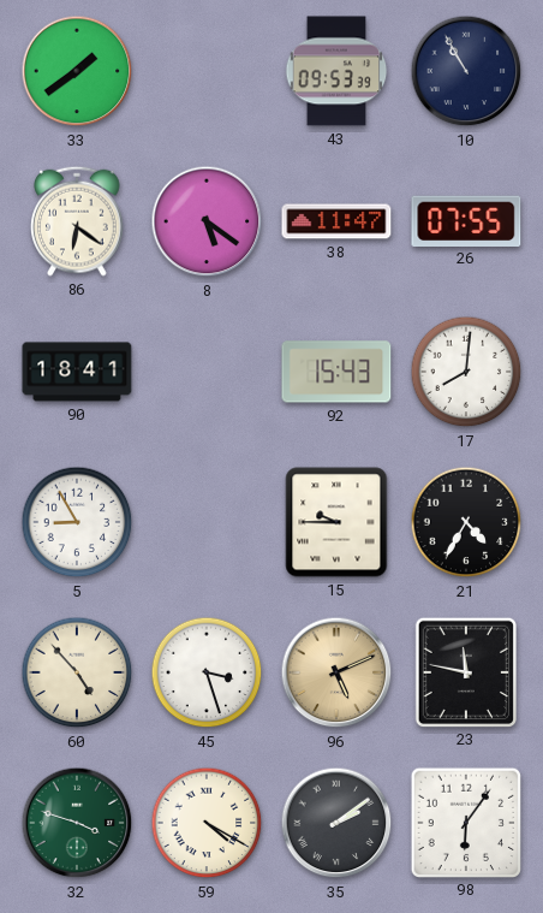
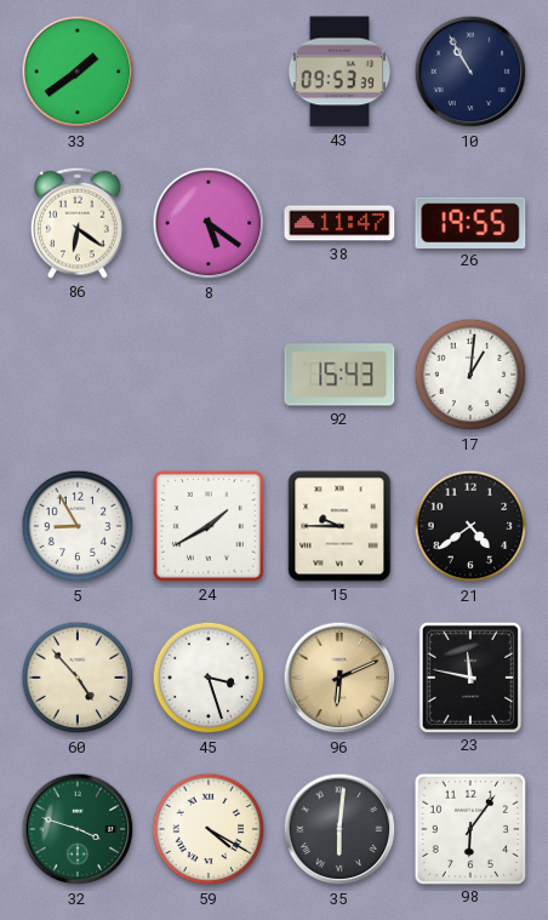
26: 07:55 -> 19:55
90: 18:41 -> none
17: 8:01 -> 1:01
24: none -> 1:40
21: 4:35 -> 4:39
96: 5:11 -> 6:11
35: 2:09 -> 6:01
